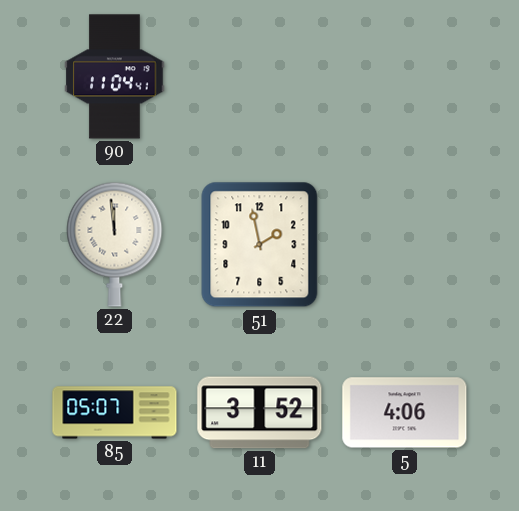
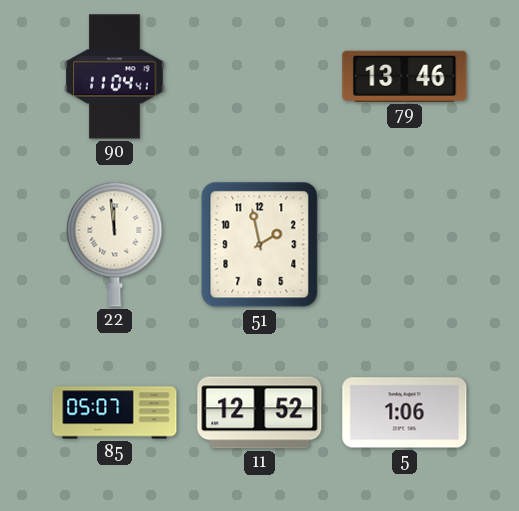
79: none -> 13:46
11: 3:52 -> 12:52
5: 4:06 -> 1:06
